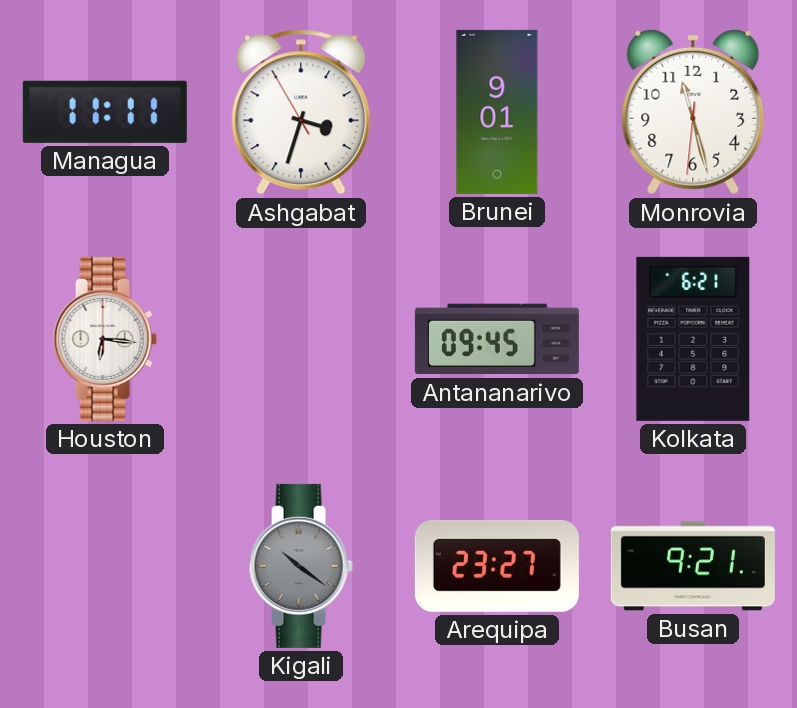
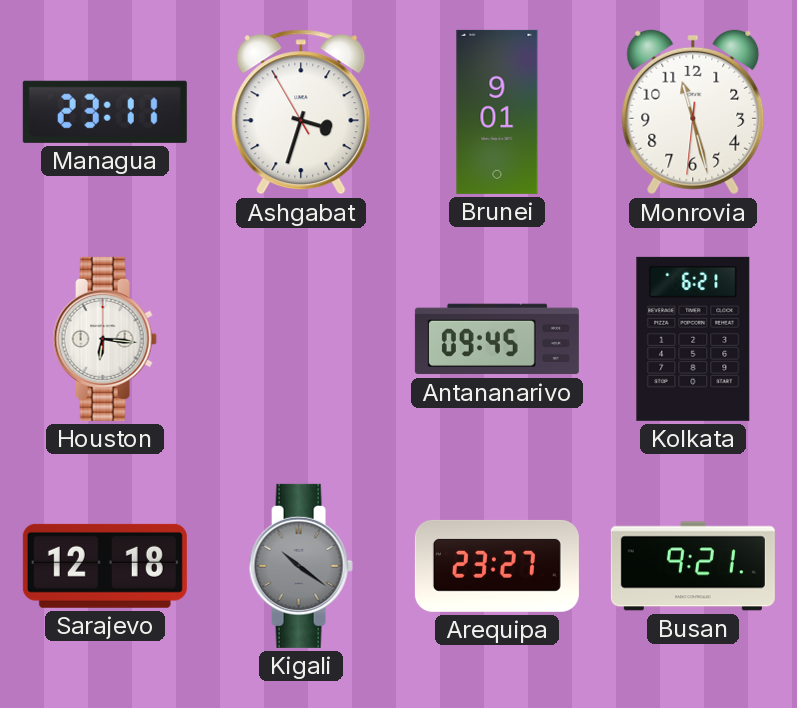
Managua: 11:11 -> 23:11
Sarajevo: none -> 12:18
